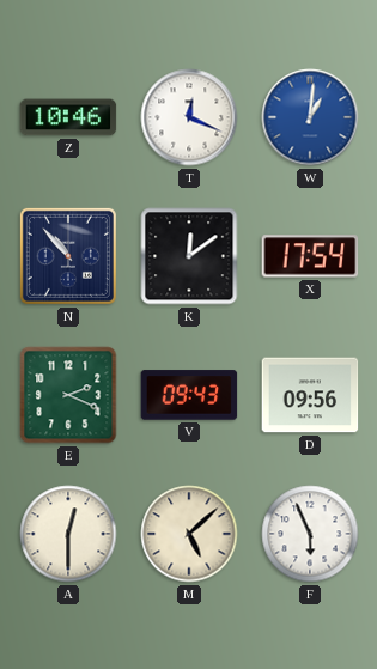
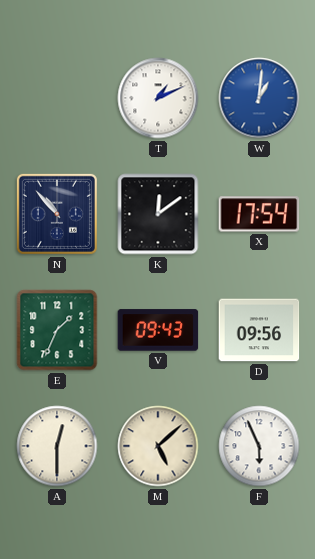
Z: 10:46 -> none
T: 12:19 -> 1:11
E: 2:19 -> 1:34
